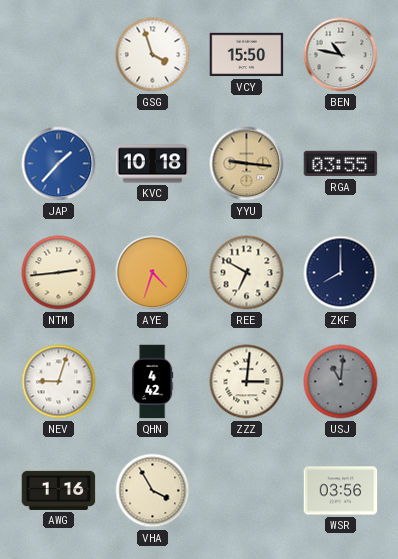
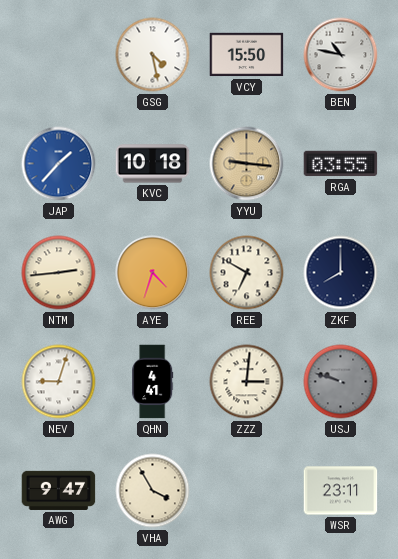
GSG: 3:57 -> 4:28
QHN: 4:42 -> 4:41
USJ: 11:01 -> 9:48
AWG: 1:16 -> 9:47
WSR: 03:56 -> 23:11
